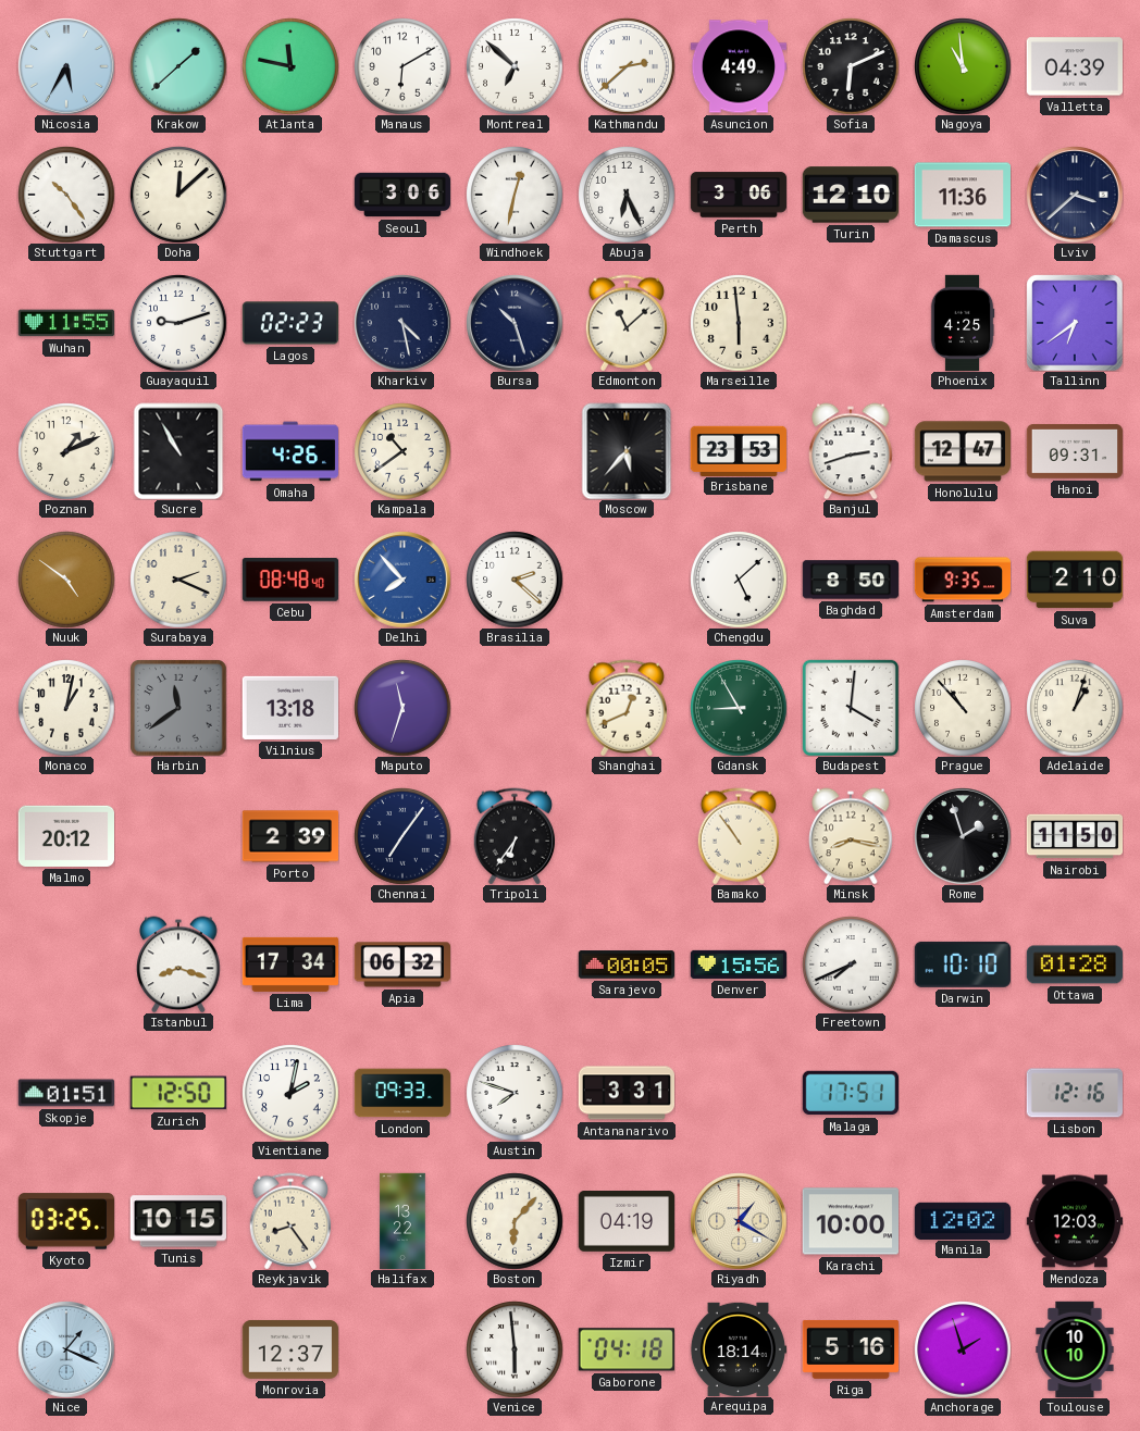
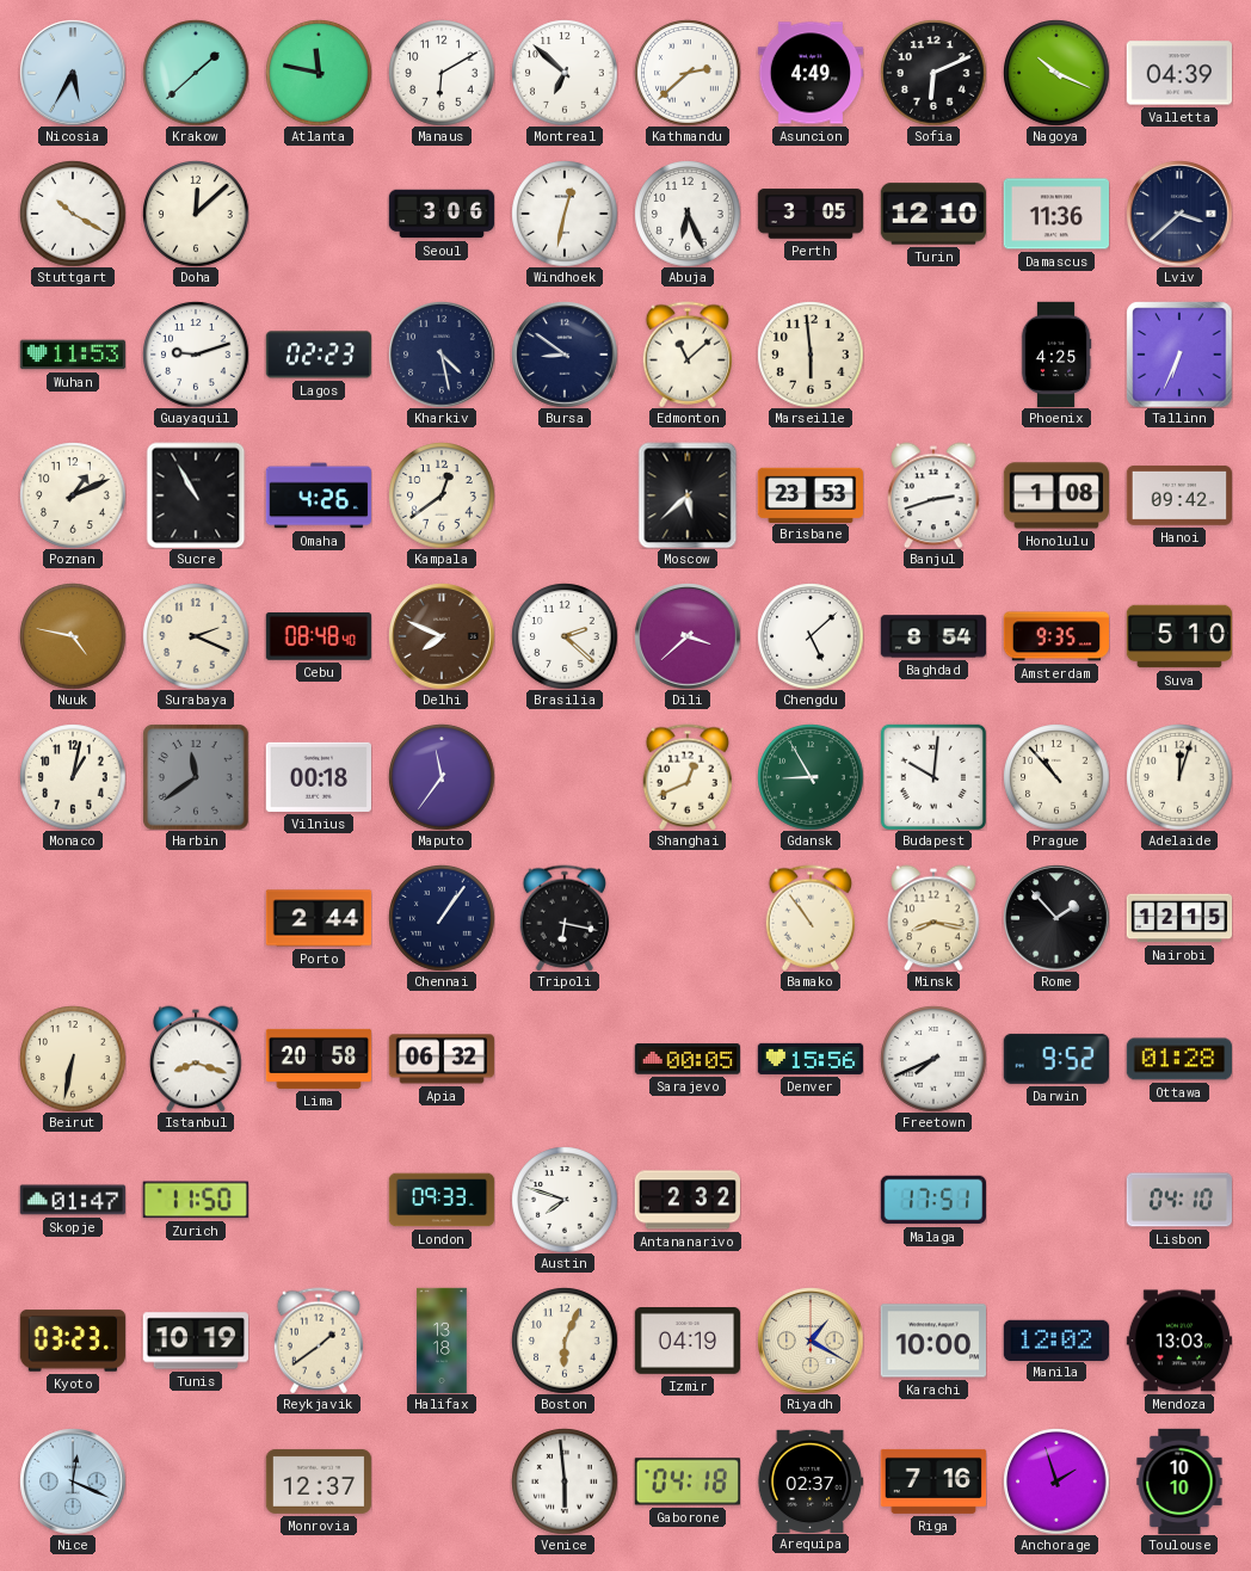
Nagoya: 10:59 -> 10:19
Stuttgart: 10:24 -> 10:20
Perth: 3:06 -> 3:05
Wuhan: 11:55 -> 11:53
Bursa: 10:27 -> 8:51
Tallinn: 6:39 -> 6:34
Kampala: 10:39 -> 12:39
Moscow: 5:37 -> 5:38
Honolulu: 12:47 -> 1:08
Hanoi: 09:31 -> 09:42
Nuuk: 4:51 -> 4:47
Delhi: 7:53 -> 7:49
Delhi dial: blue -> brown
Dili: none -> 3:38
Baghdad: 8:50 -> 8:54
Suva: 2:10 -> 5:10
Vilnius: 13:18 -> 00:18
Maputo: 11:33 -> 11:36
Budapest: 4:01 -> 10:01
Adelaide: 1:03 -> 12:03
Malmo: 20:12 -> none
Porto: 2:39 -> 2:44
Chennai: 7:06 -> 1:06
Tripoli: 6:36 -> 6:17
Rome: 1:57 -> 1:53
Nairobi: 11:50 -> 12:15
Beirut: none -> 6:32
Lima: 17:34 -> 20:58
Darwin: 10:10 -> 9:52
Skopje: 01:51 -> 01:47
Zurich: 12:50 -> 11:50
Vientiane: 2:02 -> none
Antananarivo: 3:31 -> 2:32
Lisbon: 12:16 -> 04:10
Kyoto: 03:25 -> 03:23
Tunis: 10:15 -> 10:19
Reykjavik: 8:24 -> 1:39
Halifax: 13:22 -> 13:18
Boston: 6:07 -> 6:04
Mendoza: 12:03 -> 13:03
Nice: 1:19 -> 12:19
Arequipa: 18:14 -> 02:37
Riga: 5:16 -> 7:16
